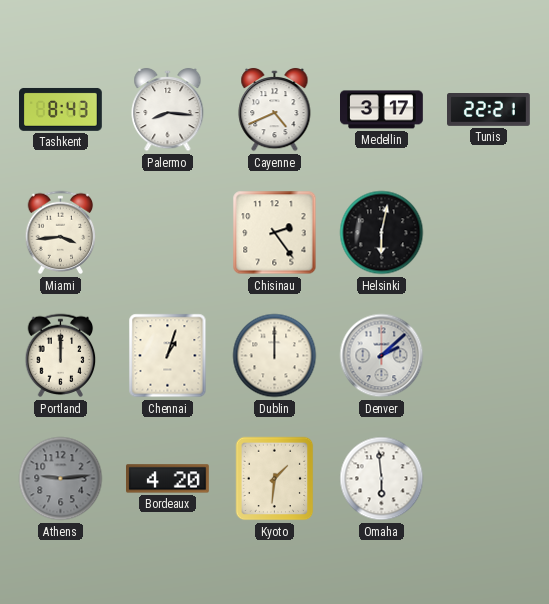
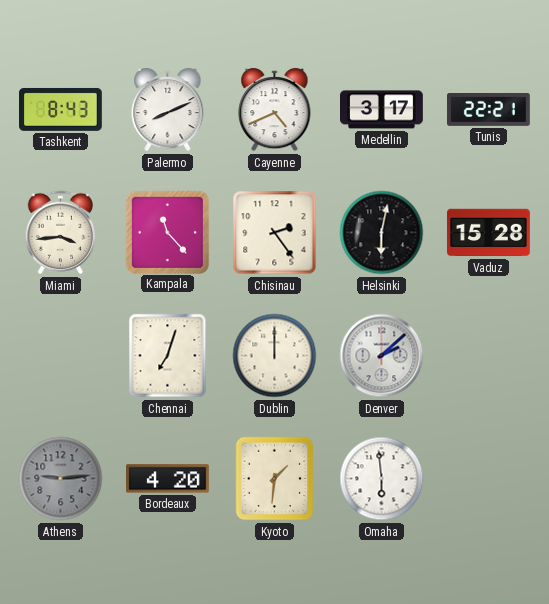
Palermo: 8:16 -> 8:11
Kampala: none -> 11:23
Vaduz: none -> 15:28
Portland: 12:00 -> none
Chennai: 1:03 -> 7:03
